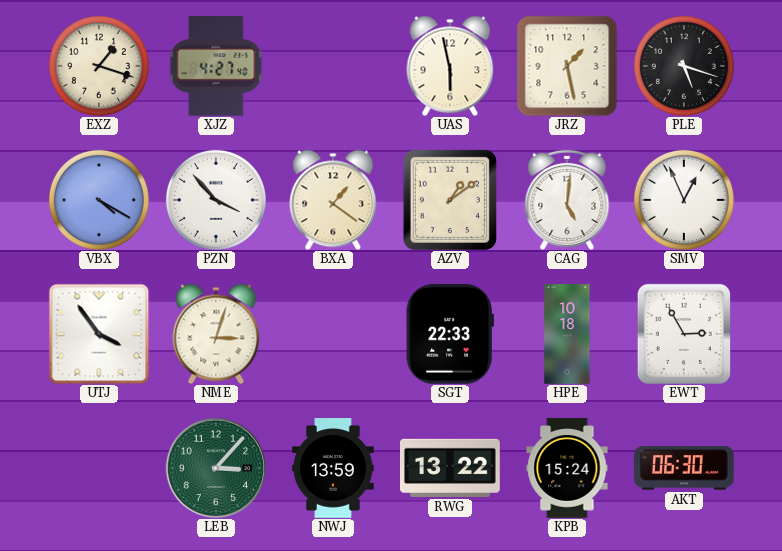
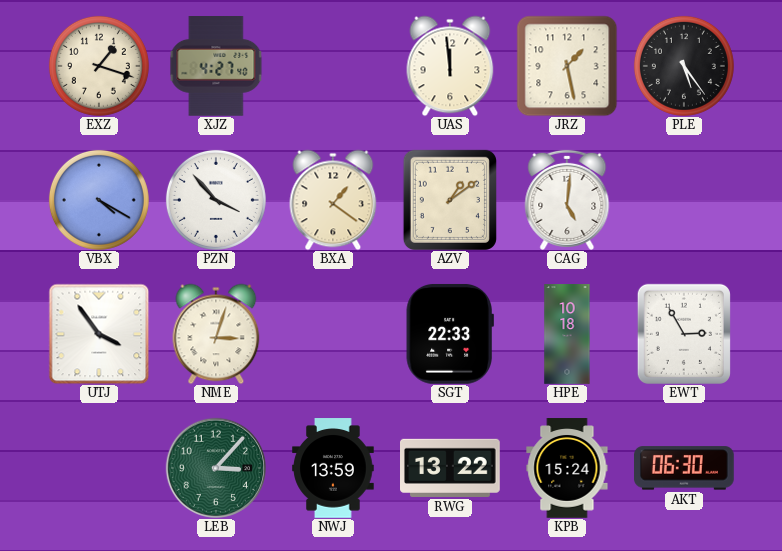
UAS: 5:58 -> 11:59
PLE: 5:18 -> 5:24
SMV: 12:56 -> none
